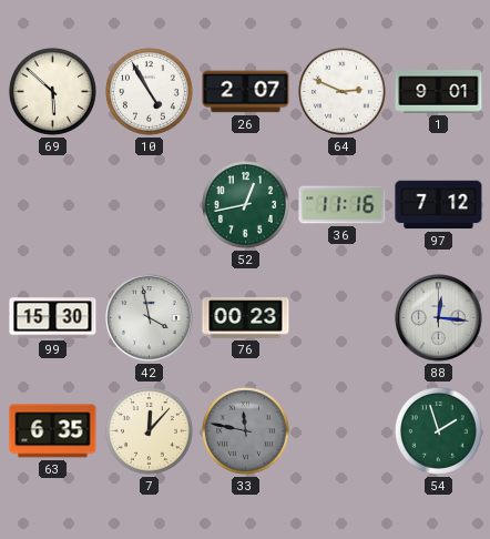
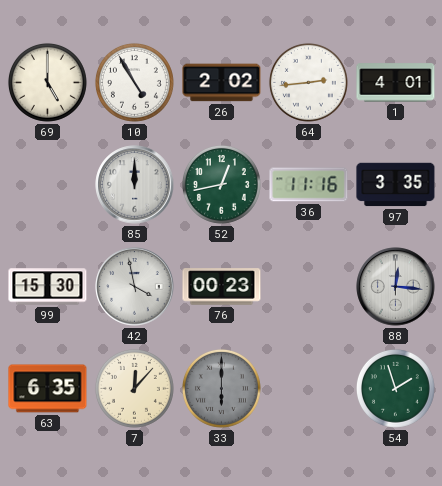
69: 5:52 -> 5:00
26: 2:07 -> 2:02
64: 2:49 -> 2:44
1: 9:01 -> 4:01
85: none -> 12:00
97: 7:12 -> 3:35
33: 11:47 -> 6:00
